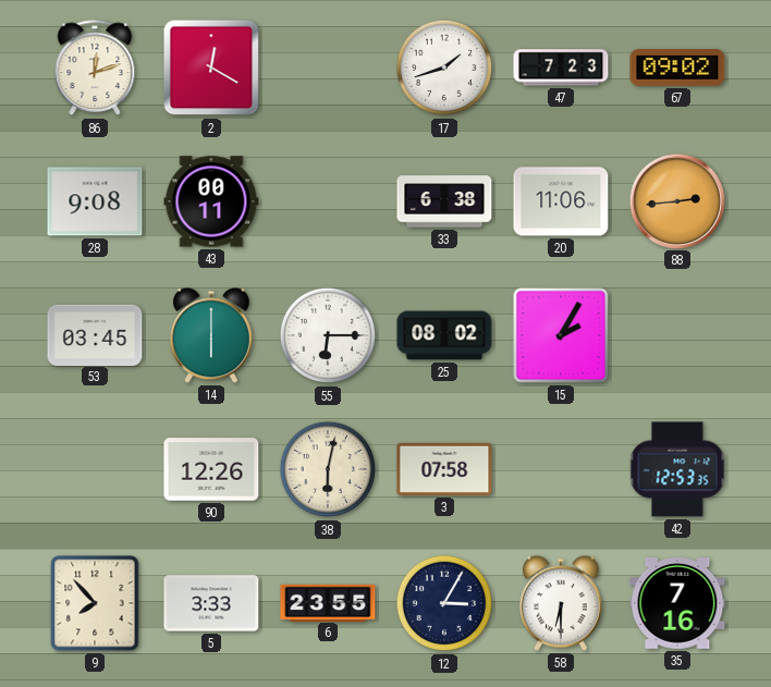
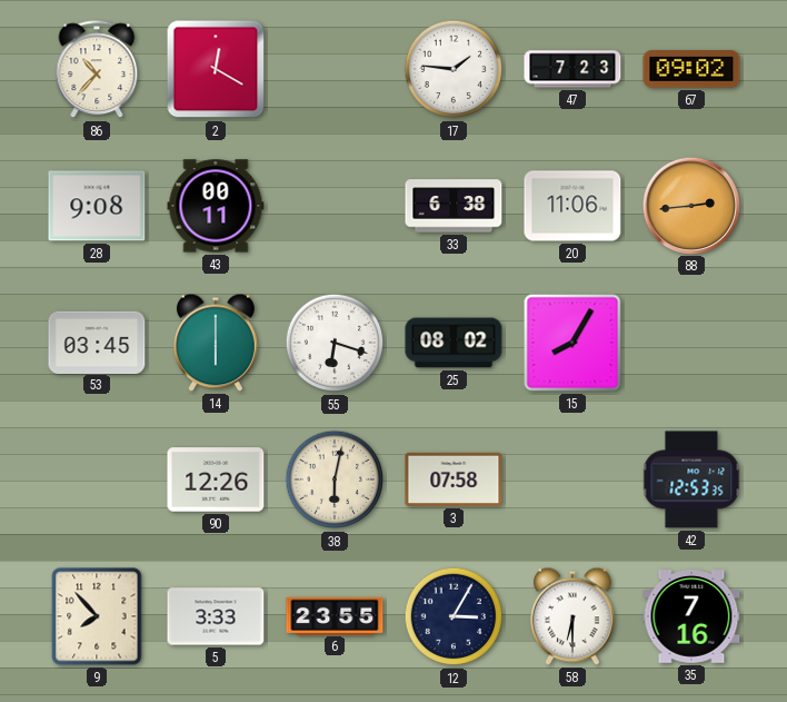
86: 12:12 -> 10:37
17: 1:42 -> 1:46
55: 6:15 -> 6:18
15: 2:05 -> 8:05
